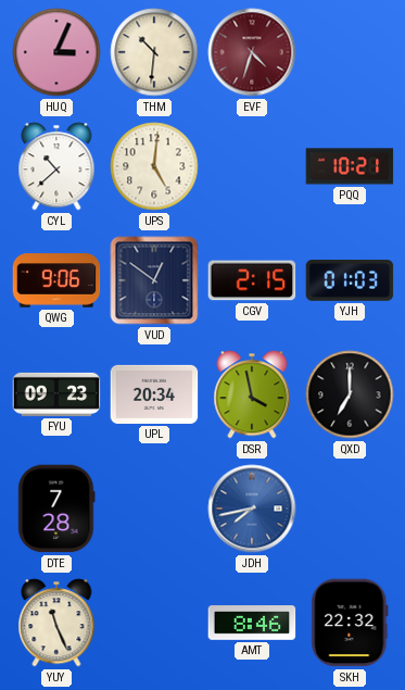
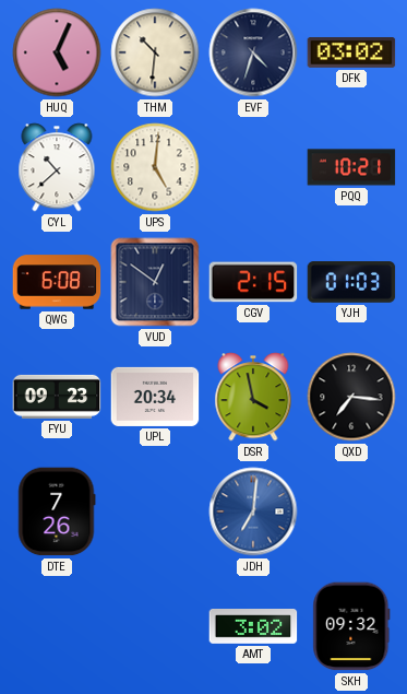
HUQ: 3:04 -> 5:04
EVF dial: burgundy -> navy
DFK: none -> 03:02
QWG: 9:06 -> 6:08
QXD: 7:00 -> 7:16
DTE: 7:28 -> 7:26
JDH: 7:43 -> 7:01
YUY: 11:26 -> none
AMT: 8:46 -> 3:02
SKH: 22:32 -> 09:32
